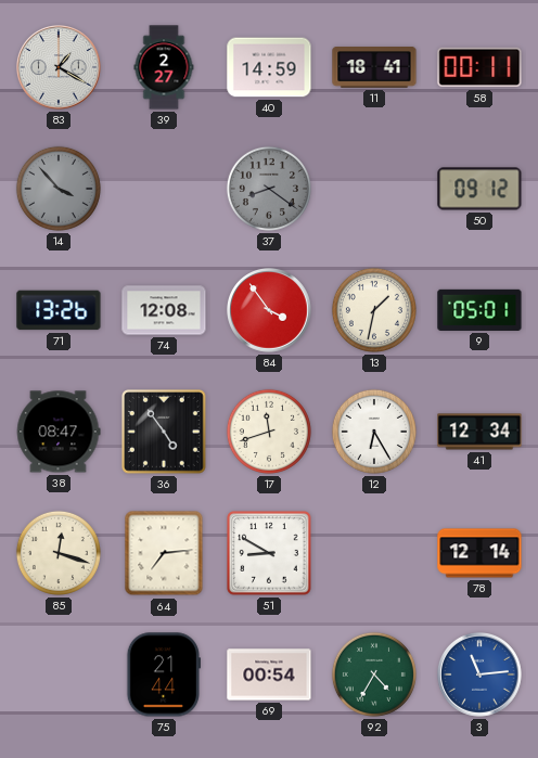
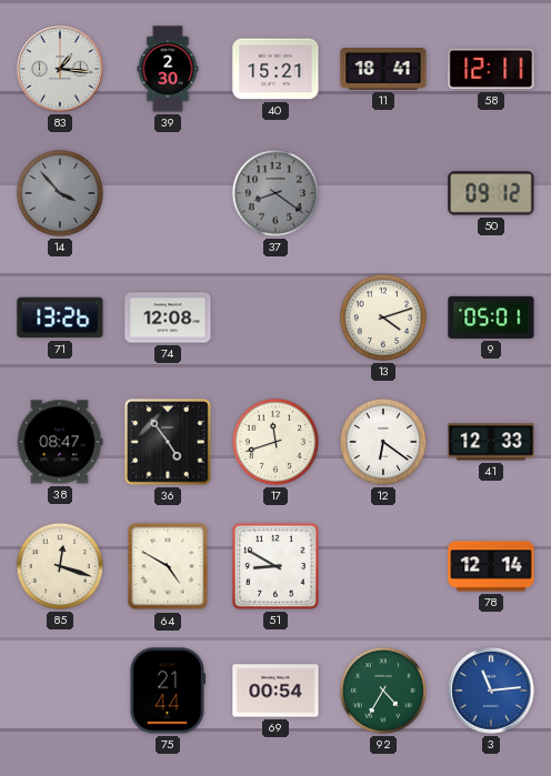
83: 1:20 -> 1:16
39: 2:27 -> 2:30
40: 14:59 -> 15:21
58: 00:11 -> 12:11
84: 3:54 -> none
13: 1:32 -> 4:12
12: 6:25 -> 6:21
41: 12:34 -> 12:33
64: 7:14 -> 4:50
